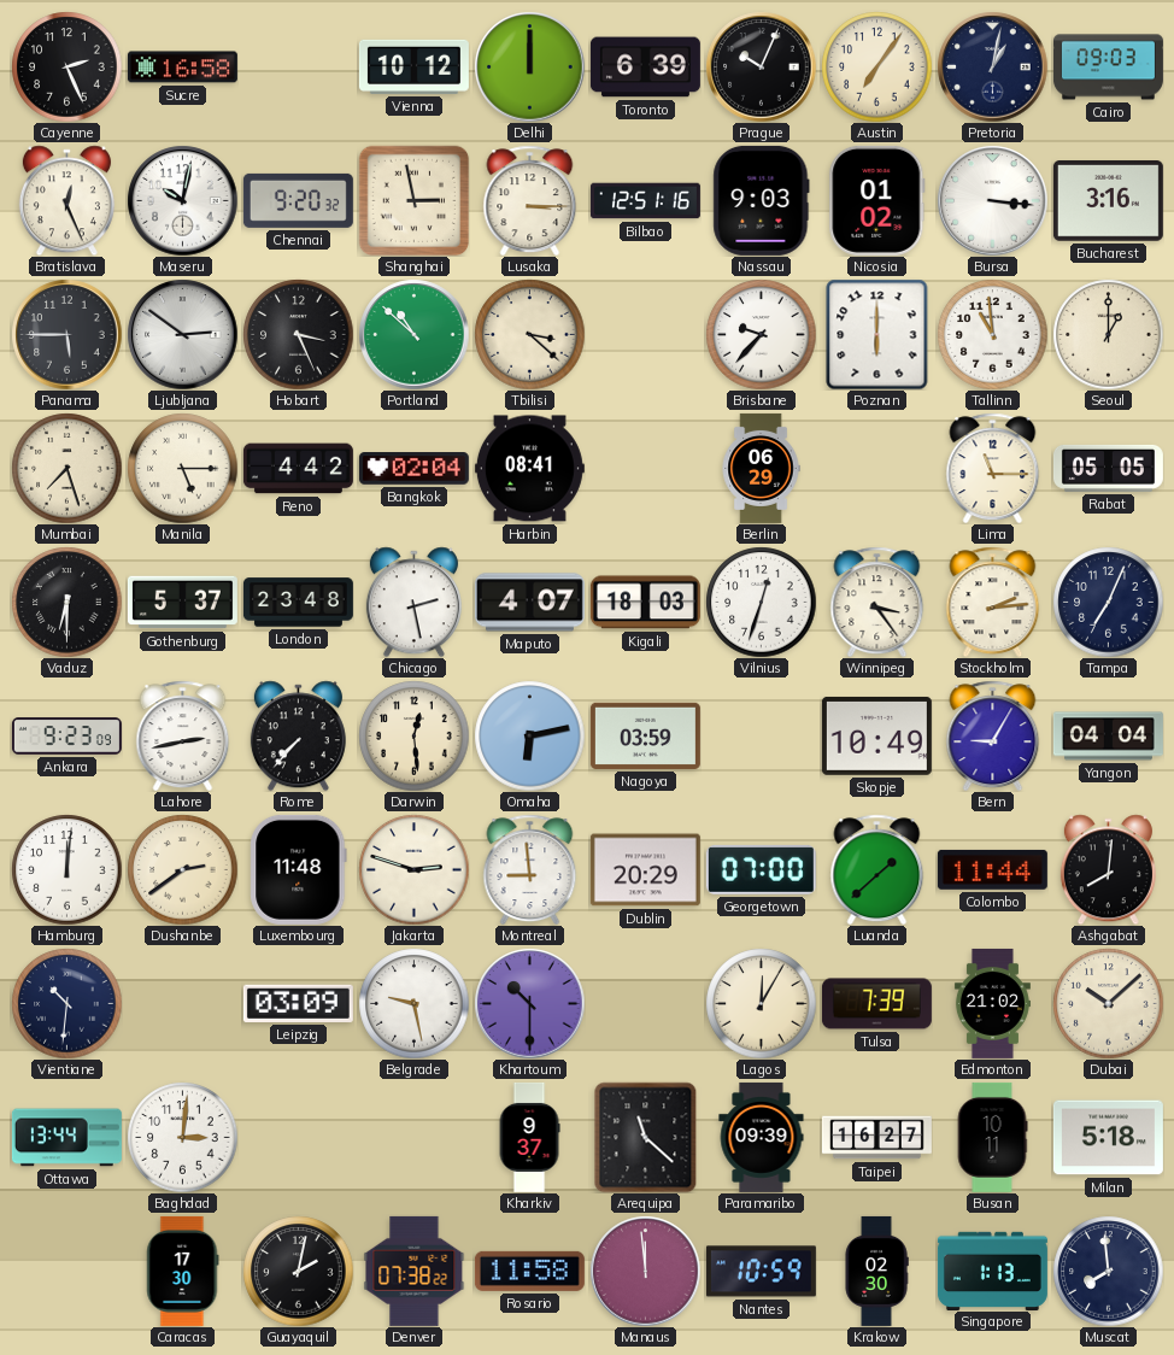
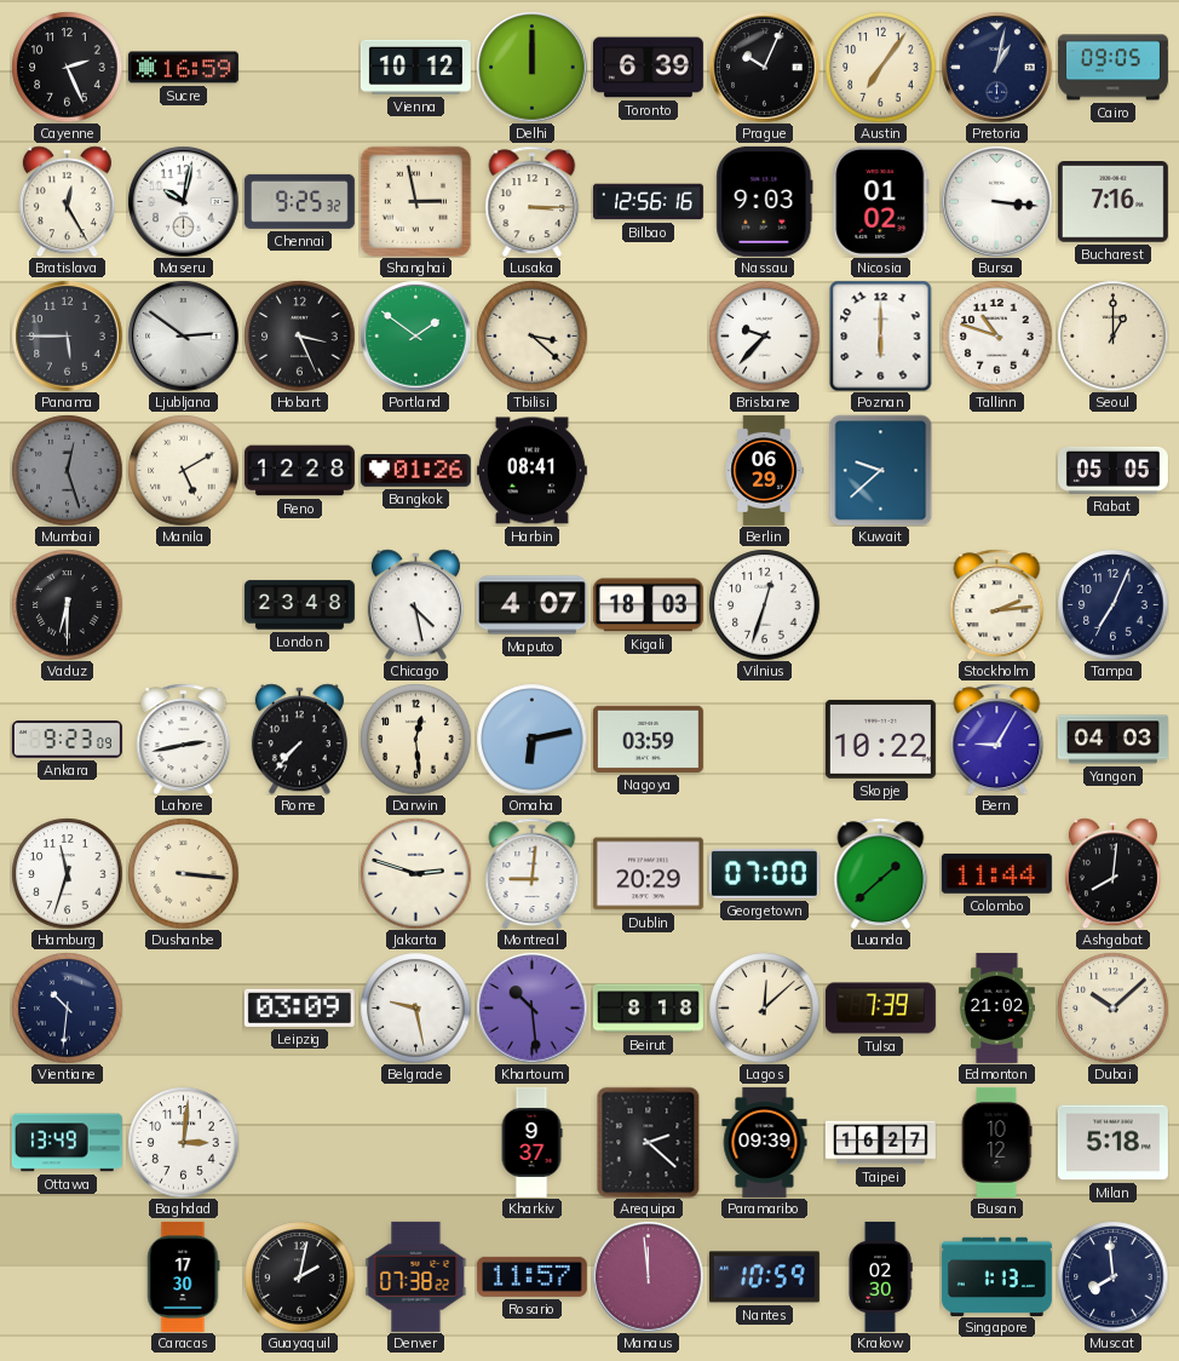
Sucre: 16:58 -> 16:59
Cairo: 09:03 -> 09:05
Bratislava: 12:26 -> 12:25
Chennai: 9:20 -> 9:25
Bilbao: 12:51 -> 12:56
Bucharest: 3:16 -> 7:16
Portland: 10:52 -> 1:51
Tallinn: 10:59 -> 10:48
Mumbai: 7:27 -> 12:27
Mumbai dial: cream -> grey
Manila: 5:15 -> 5:10
Reno: 4:42 -> 12:28
Bangkok: 02:04 -> 01:26
Kuwait: none -> 9:38
Lima: 11:15 -> none
Gothenburg: 5:37 -> none
Chicago: 2:28 -> 4:28
Winnipeg: 3:24 -> none
Skopje: 10:49 -> 10:22
Yangon: 04:04 -> 04:03
Hamburg: 12:01 -> 11:33
Dushanbe: 2:39 -> 3:16
Luxembourg: 11:48 -> none
Montreal: 8:59 -> 9:01
Khartoum: 10:30 -> 10:29
Beirut: none -> 8:18
Lagos: 12:05 -> 12:08
Ottawa: 13:44 -> 13:49
Arequipa: 11:22 -> 2:22
Busan: 10:11 -> 10:12
Rosario: 11:58 -> 11:57
